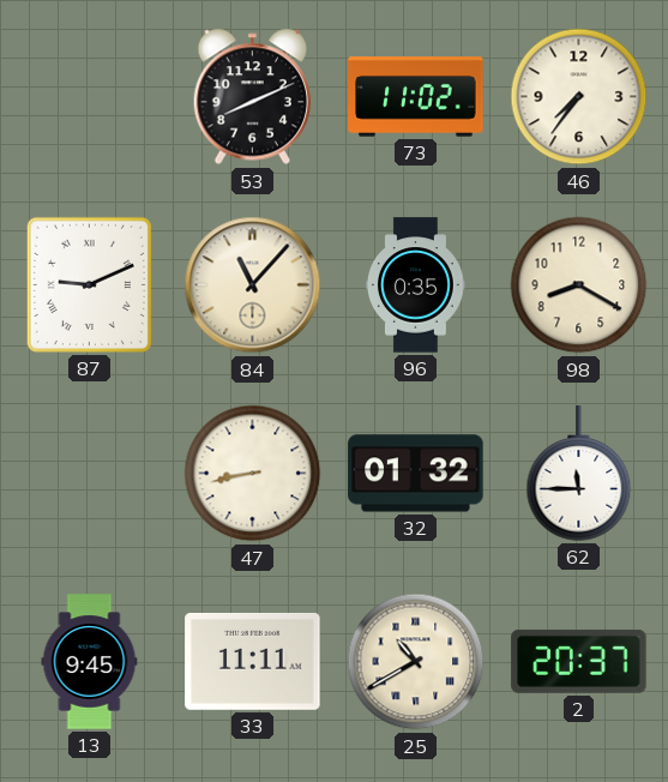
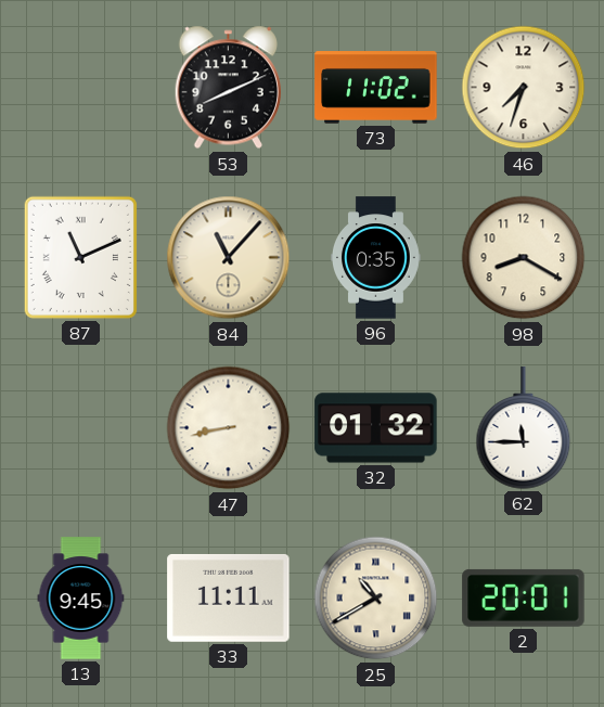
46: 7:36 -> 7:33
87: 9:11 -> 11:11
2: 20:37 -> 20:01
